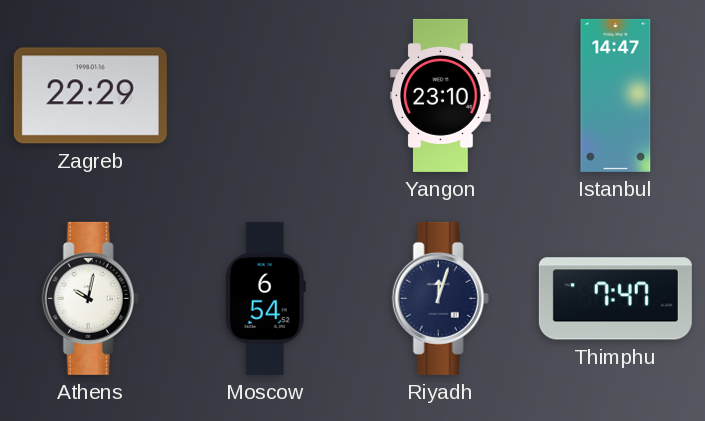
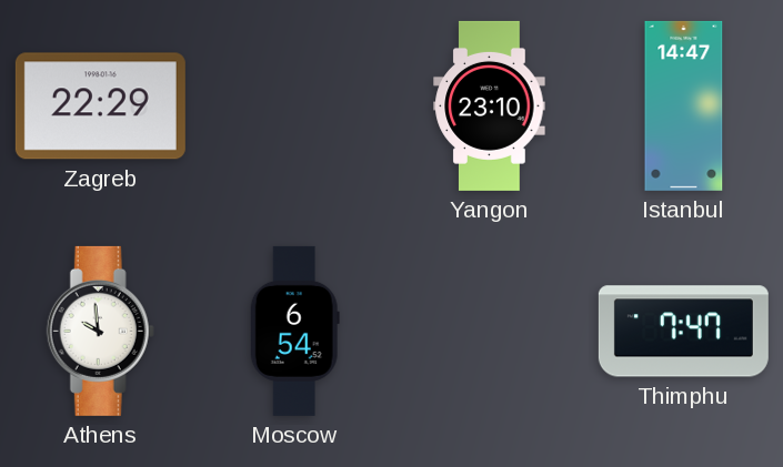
Athens: 10:02 -> 9:59
Riyadh: 12:03 -> none
